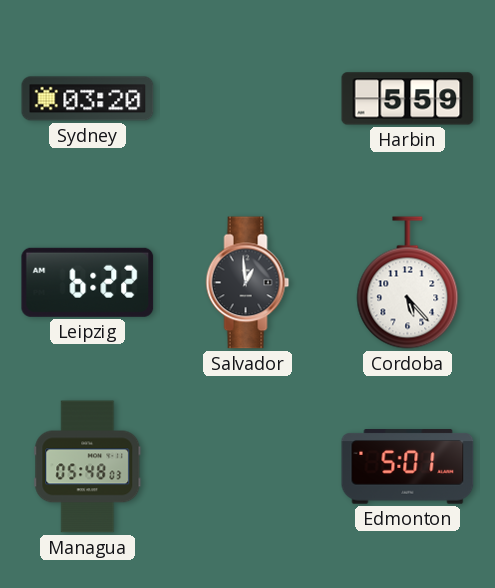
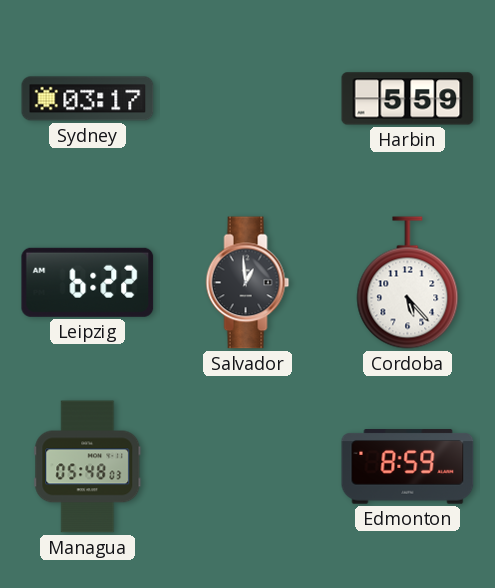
Sydney: 03:20 -> 03:17
Edmonton: 5:01 -> 8:59
